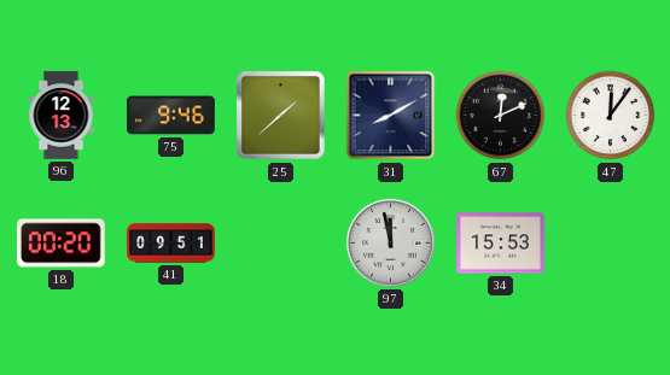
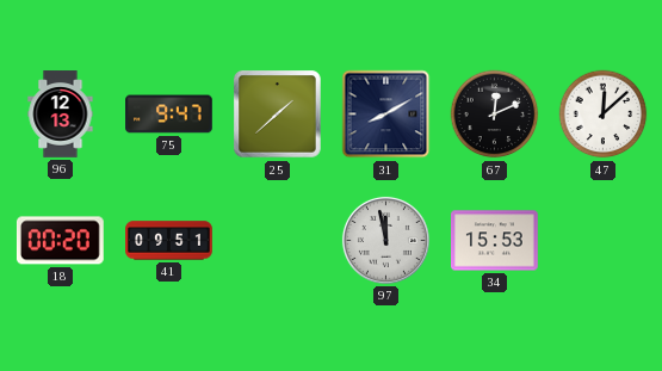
75: 9:46 -> 9:47
47: 12:06 -> 12:08
